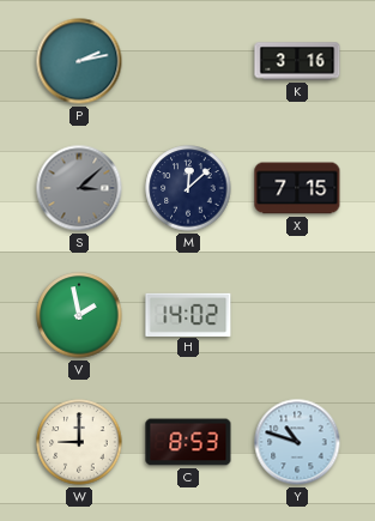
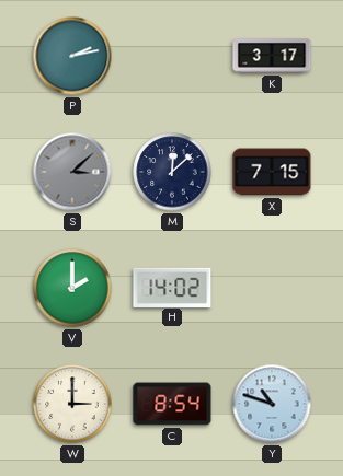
K: 3:16 -> 3:17
V: 1:58 -> 2:00
W: 9:00 -> 3:00
C: 8:53 -> 8:54
